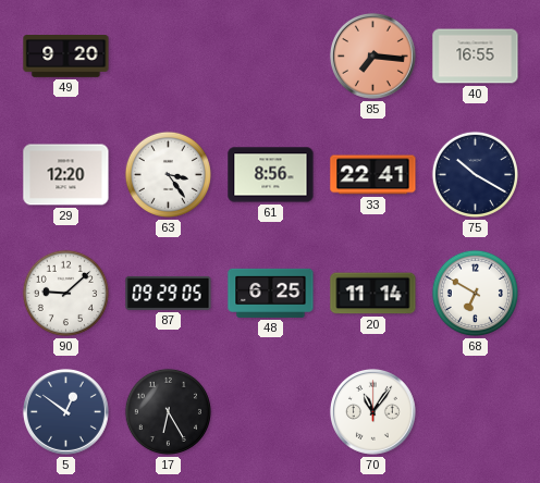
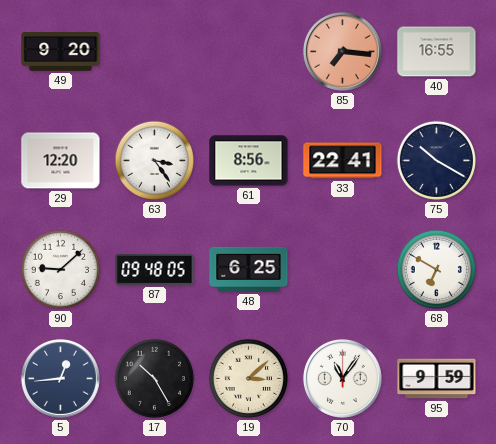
87: 09:29 -> 09:48
20: 11:14 -> none
5: 12:51 -> 12:44
17: 6:25 -> 10:25
19: none -> 3:08
95: none -> 9:59
